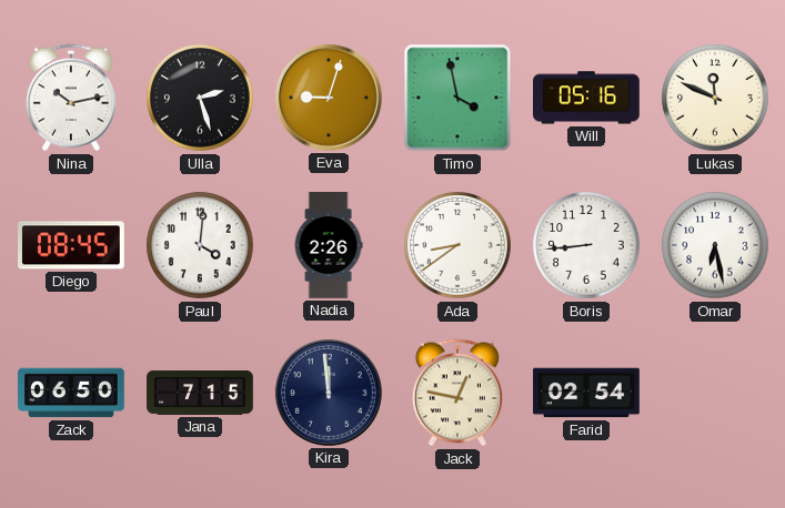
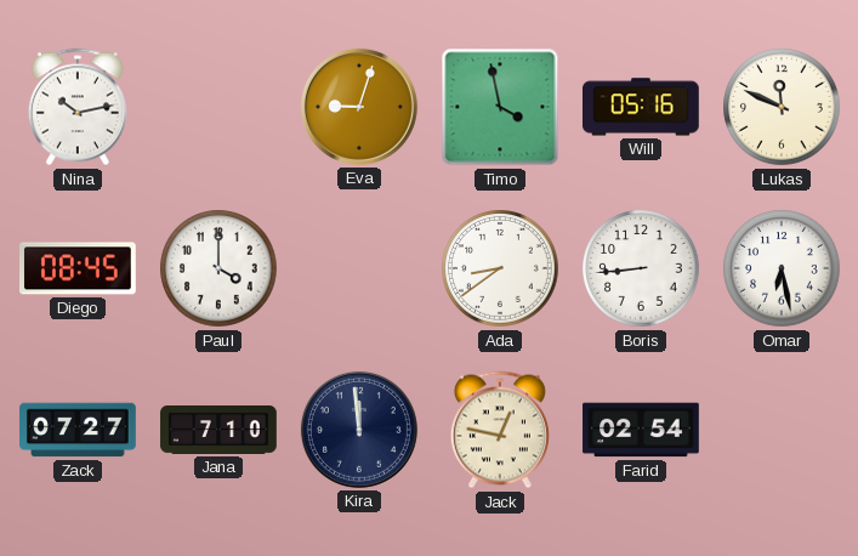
Ulla: 2:27 -> none
Paul: 4:01 -> 4:00
Nadia: 2:26 -> none
Zack: 06:50 -> 07:27
Jana: 7:15 -> 7:10
